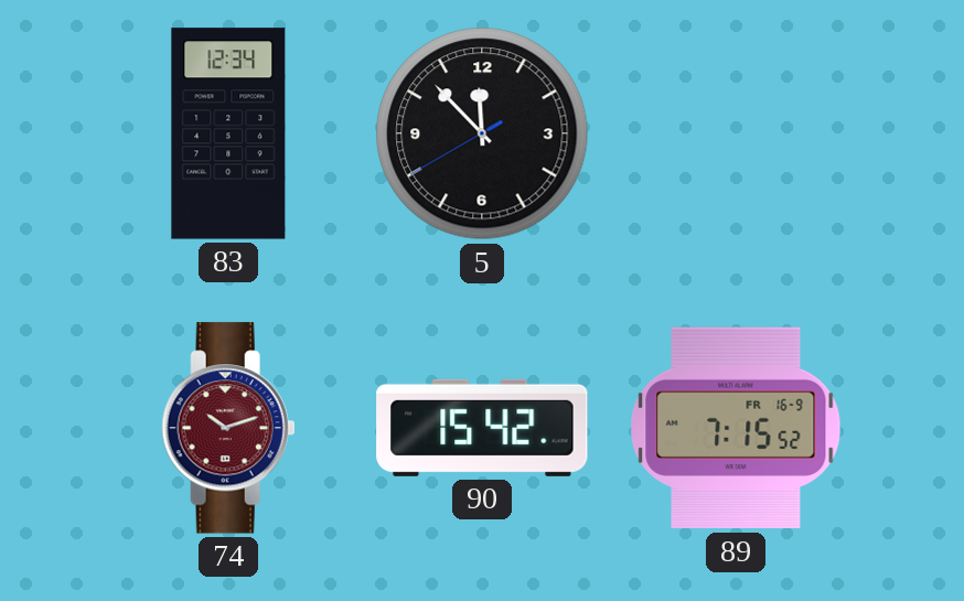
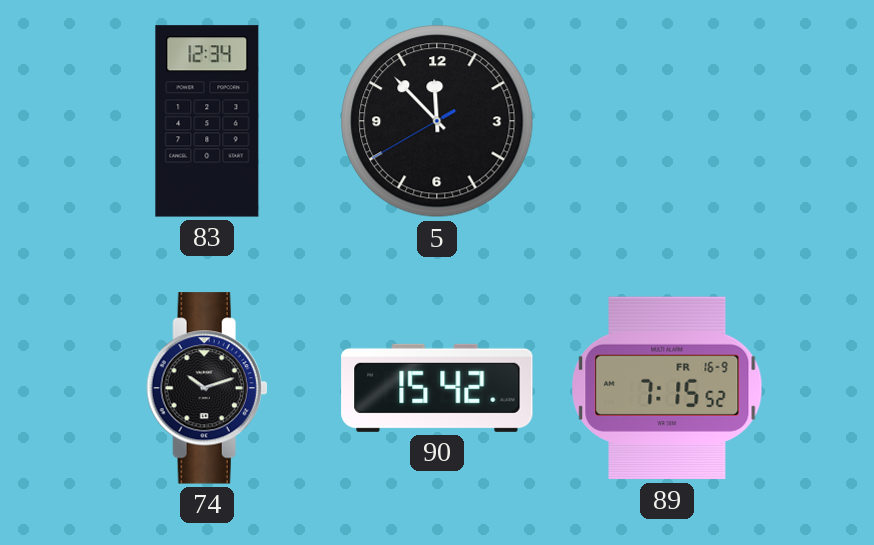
74 dial: burgundy -> black
